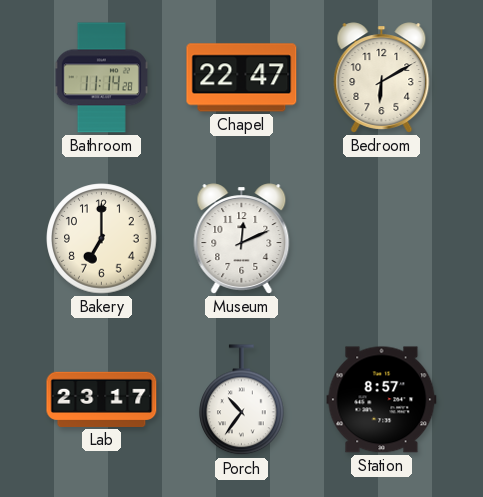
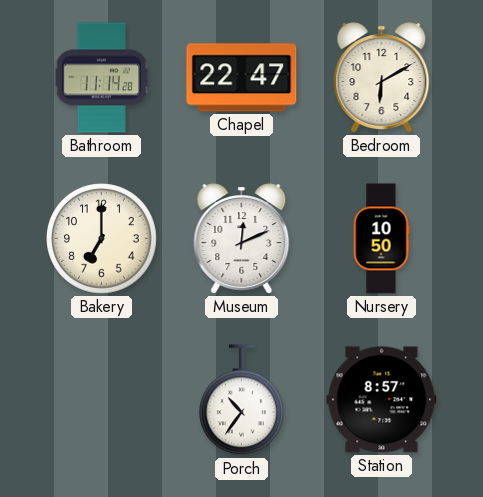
Nursery: none -> 10:50
Lab: 23:17 -> none
